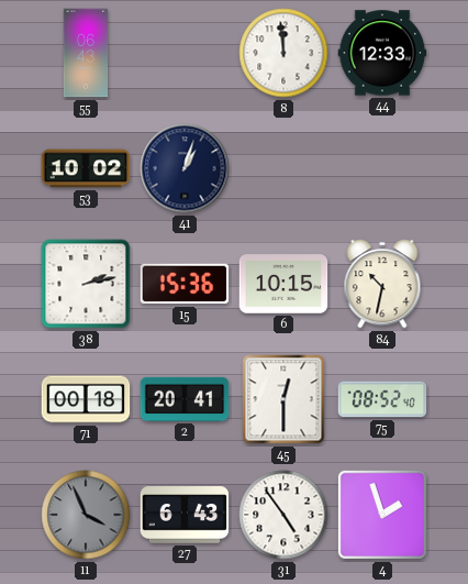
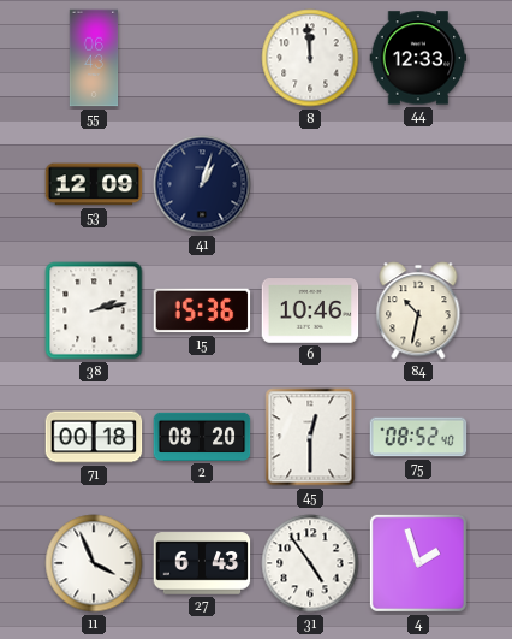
53: 10:02 -> 12:09
6: 10:15 -> 10:46
2: 20:41 -> 08:20
11 dial: grey -> white
